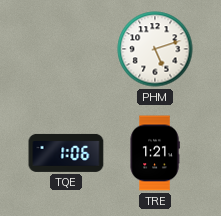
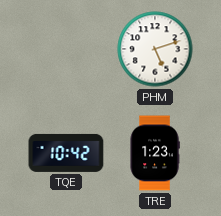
TQE: 1:06 -> 10:42
TRE: 1:21 -> 1:23
